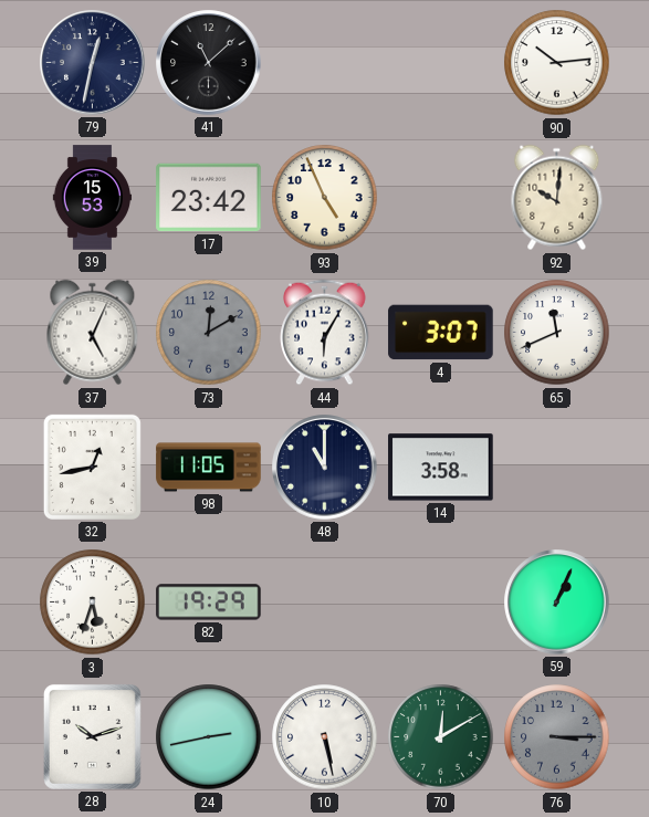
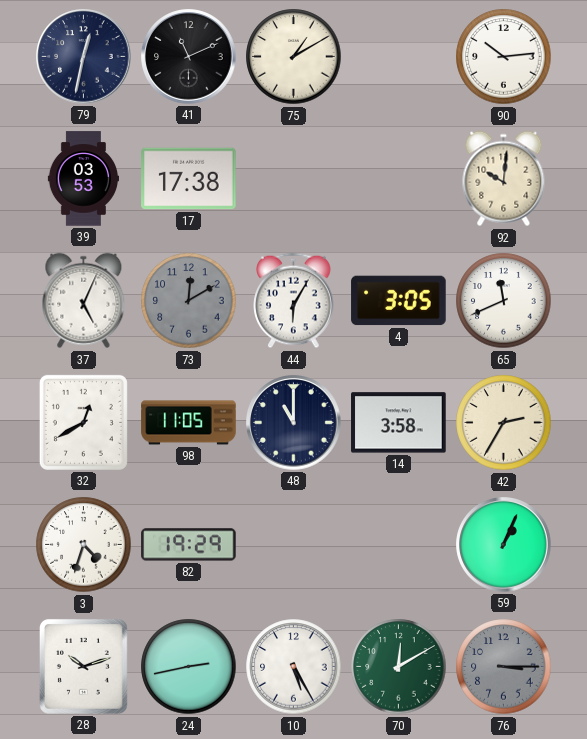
41: 11:08 -> 11:11
75: none -> 1:10
39: 15:53 -> 03:53
17: 23:42 -> 17:38
93: 4:56 -> none
4: 3:07 -> 3:05
32: 12:43 -> 12:40
42: none -> 2:35
3: 5:33 -> 4:33
10: 5:28 -> 5:25
